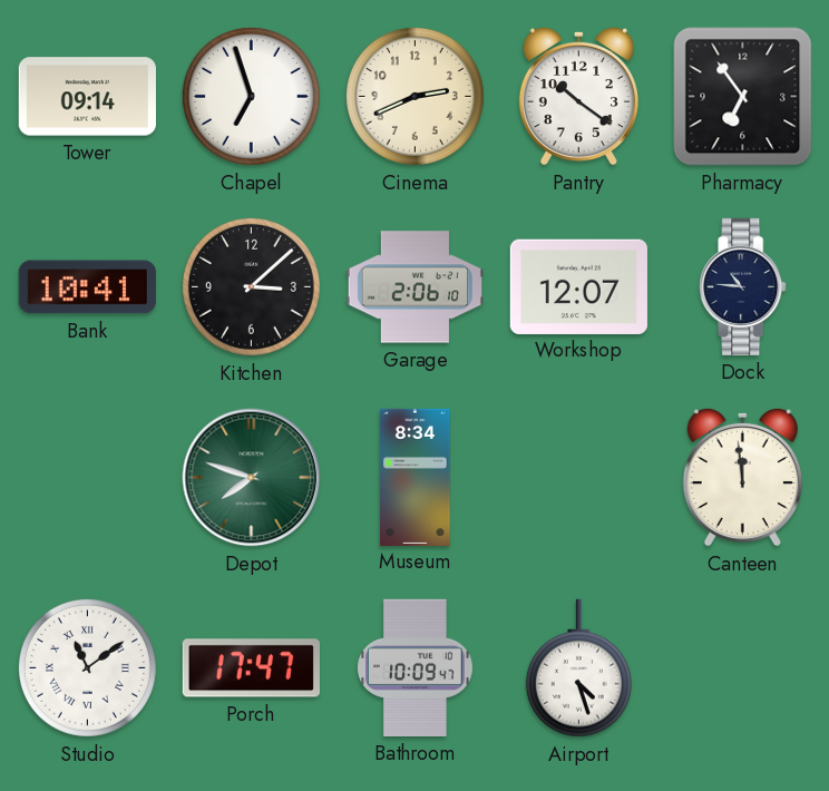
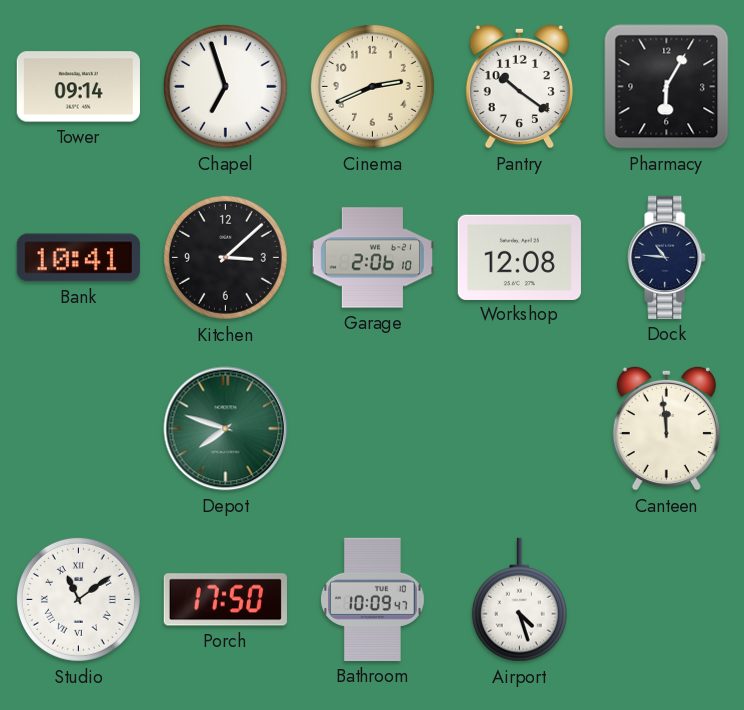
Pharmacy: 6:54 -> 6:05
Workshop: 12:07 -> 12:08
Museum: 8:34 -> none
Porch: 17:47 -> 17:50
